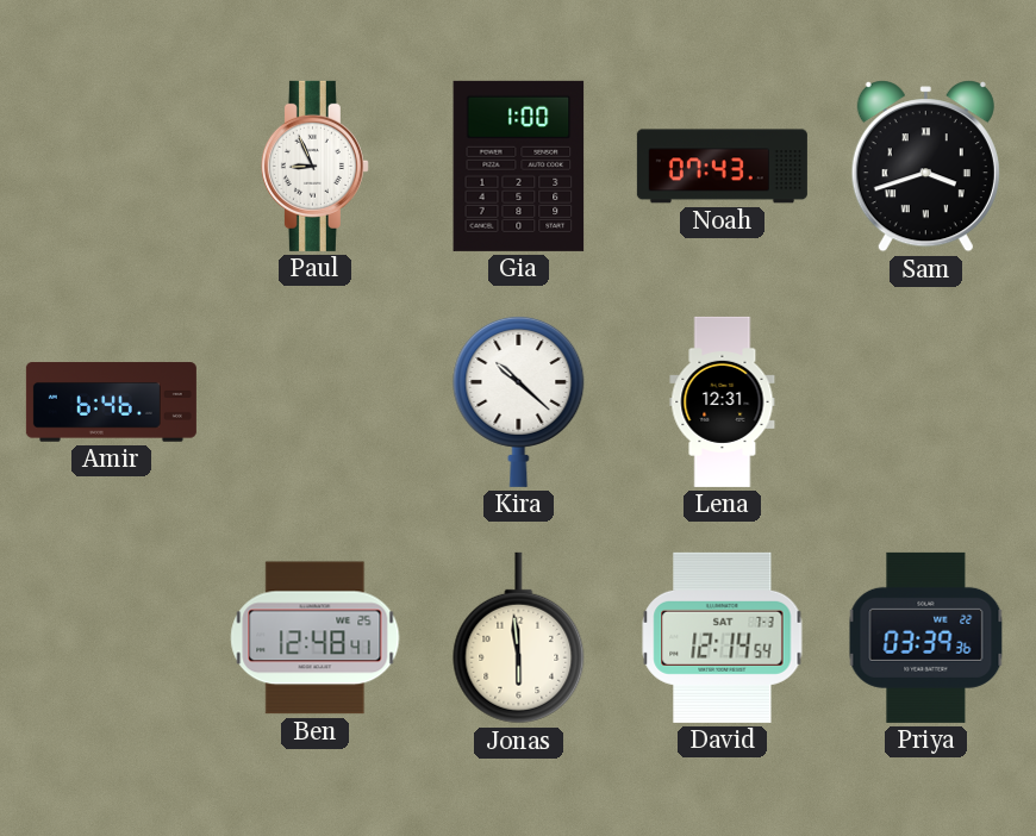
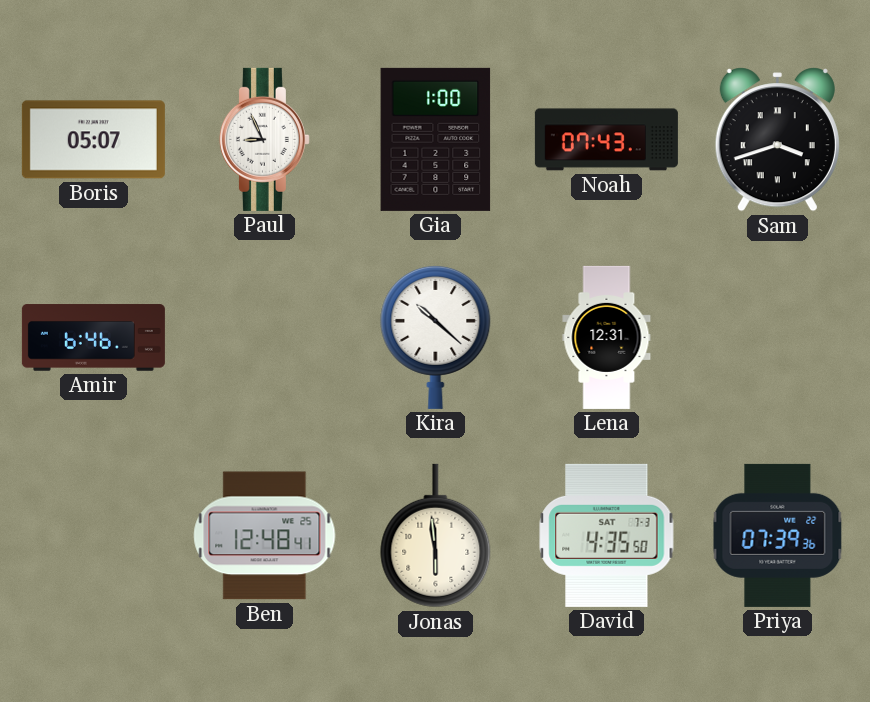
Boris: none -> 05:07
David: 12:14 -> 4:35
Priya: 03:39 -> 07:39
